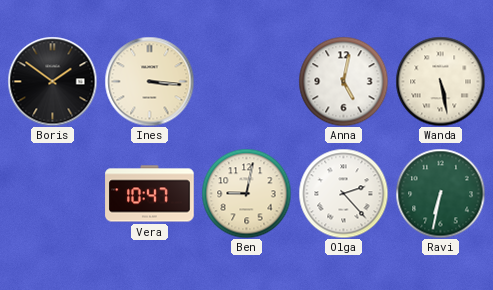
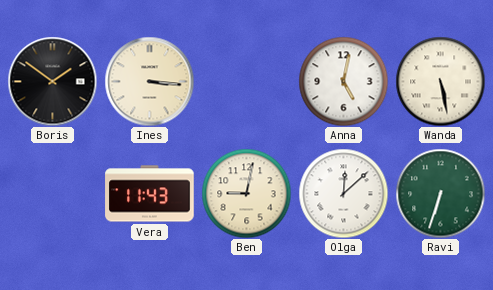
Vera: 10:47 -> 11:43
Olga: 2:23 -> 12:08
Ravi: 6:32 -> 6:33
